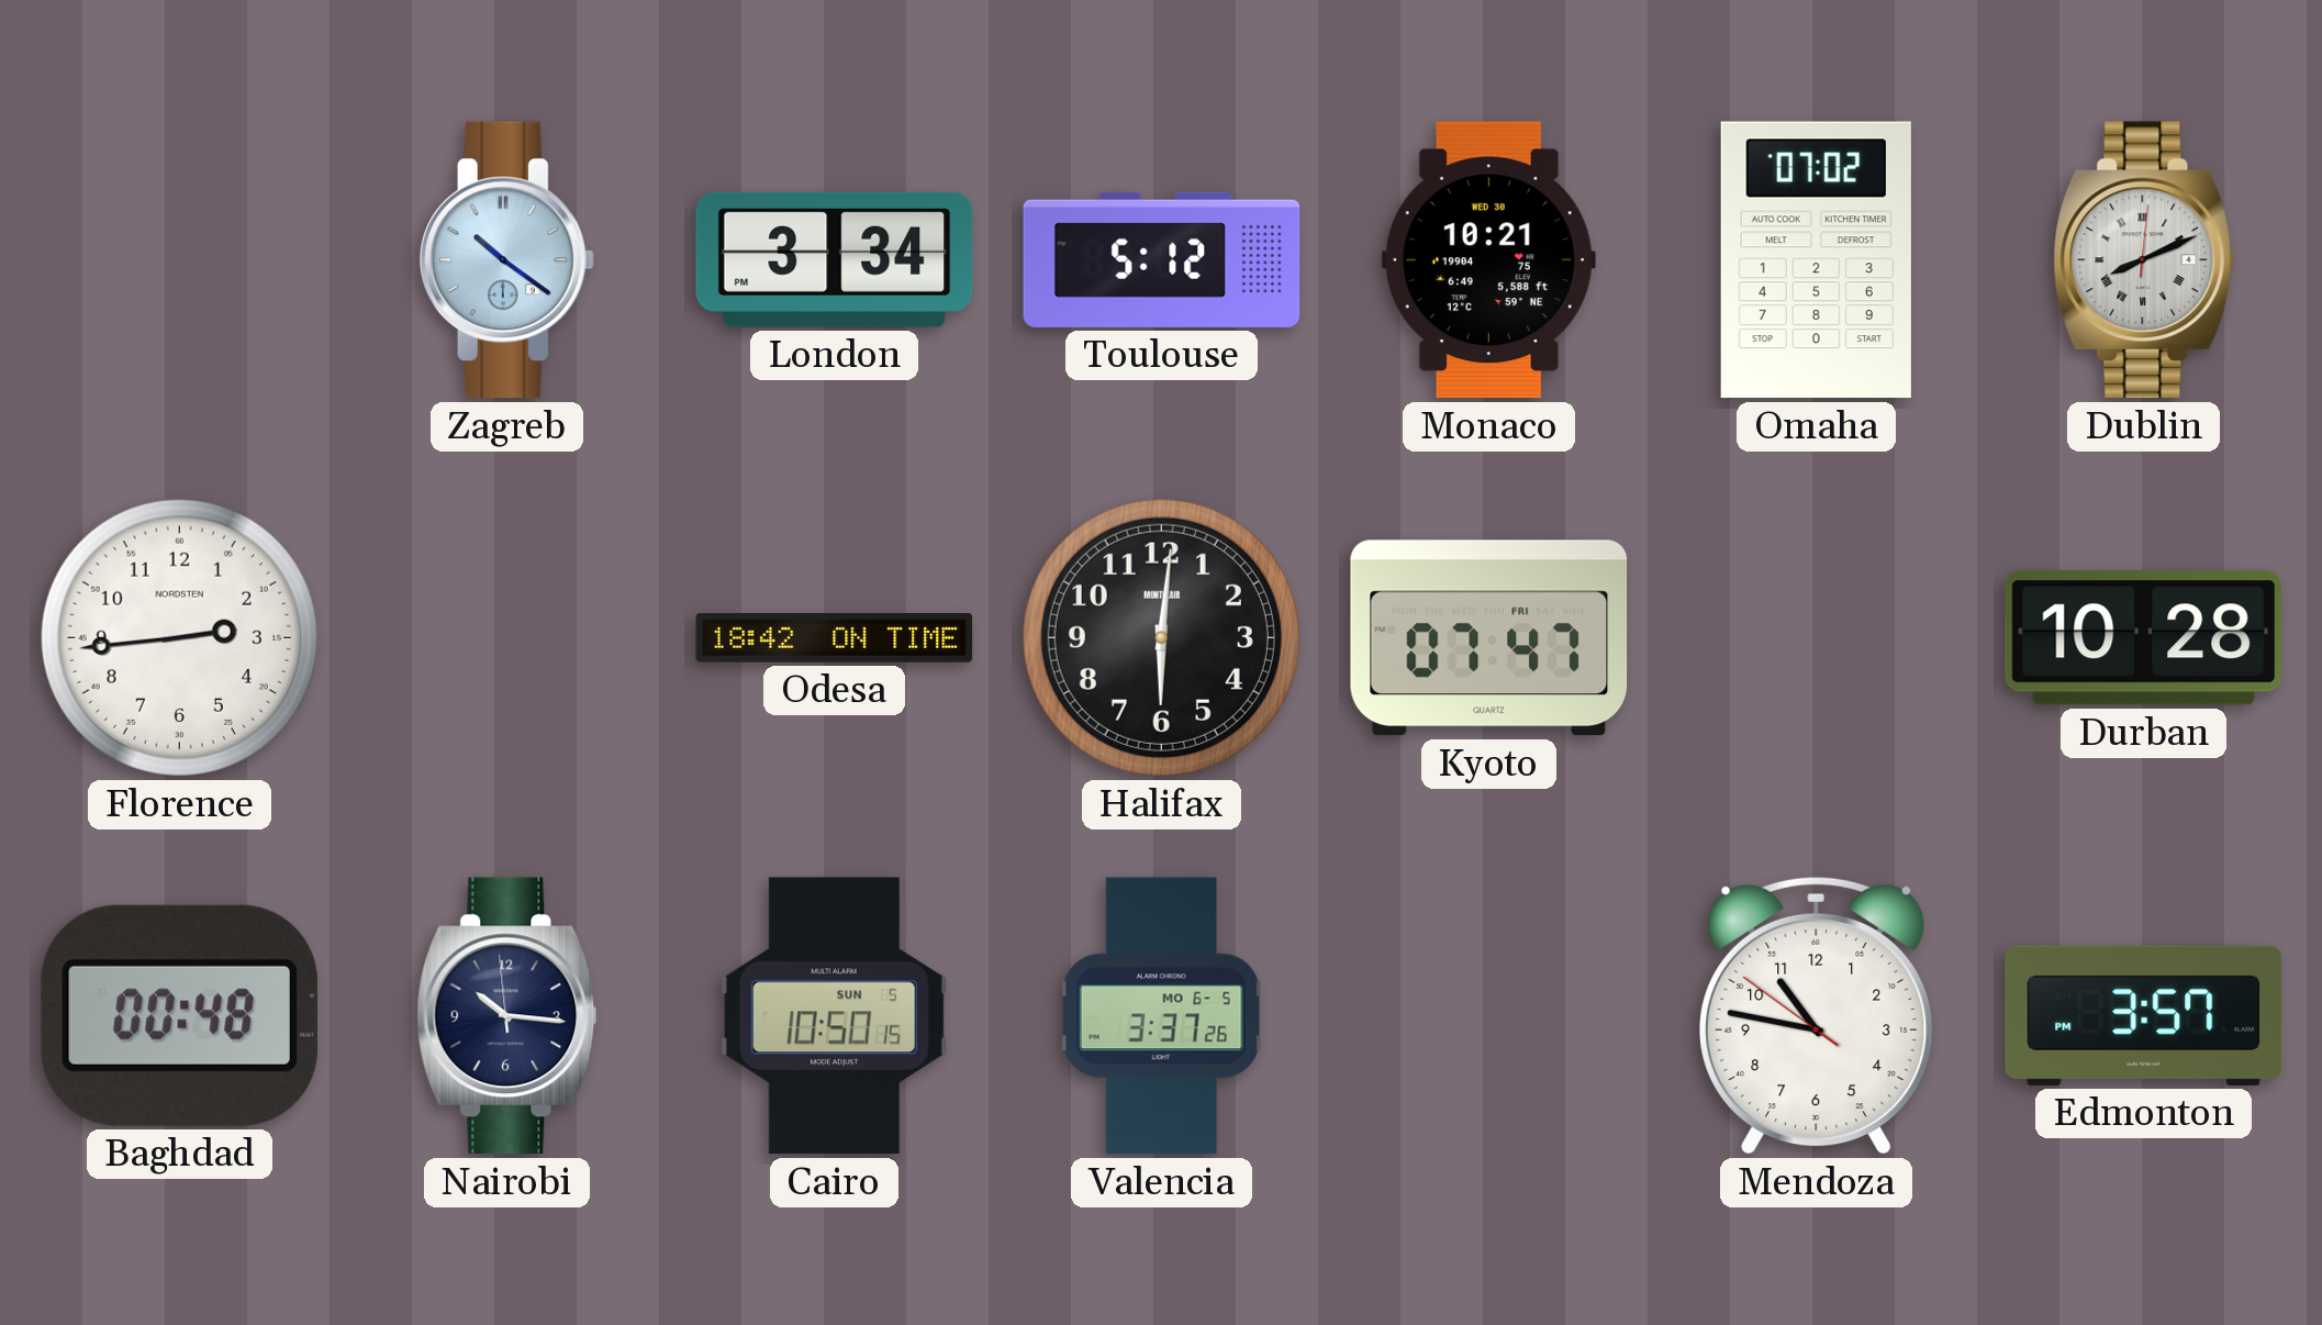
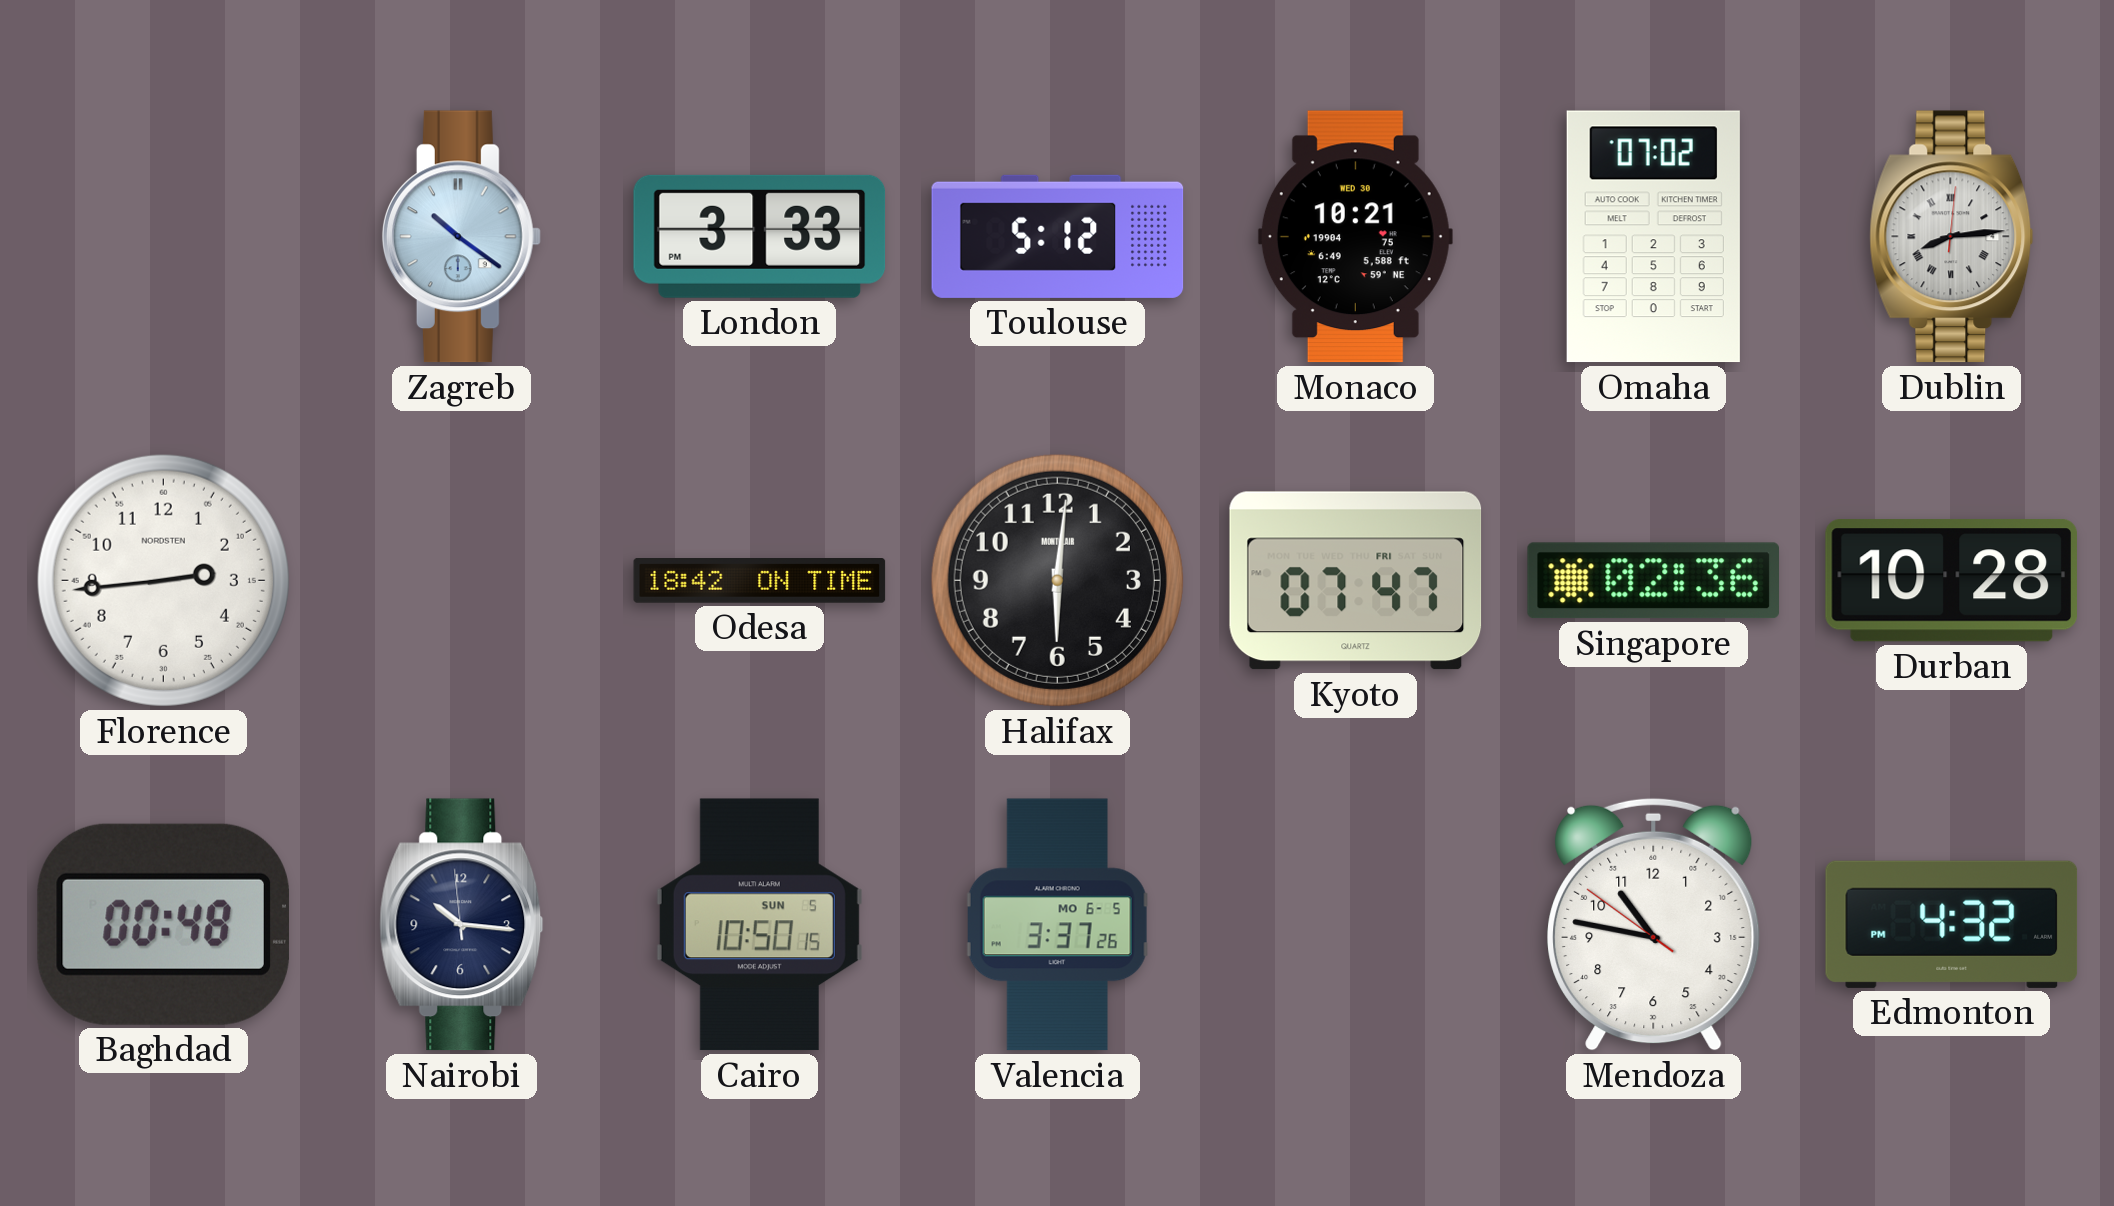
London: 3:34 -> 3:33
Dublin: 8:11 -> 8:14
Singapore: none -> 02:36
Edmonton: 3:57 -> 4:32
